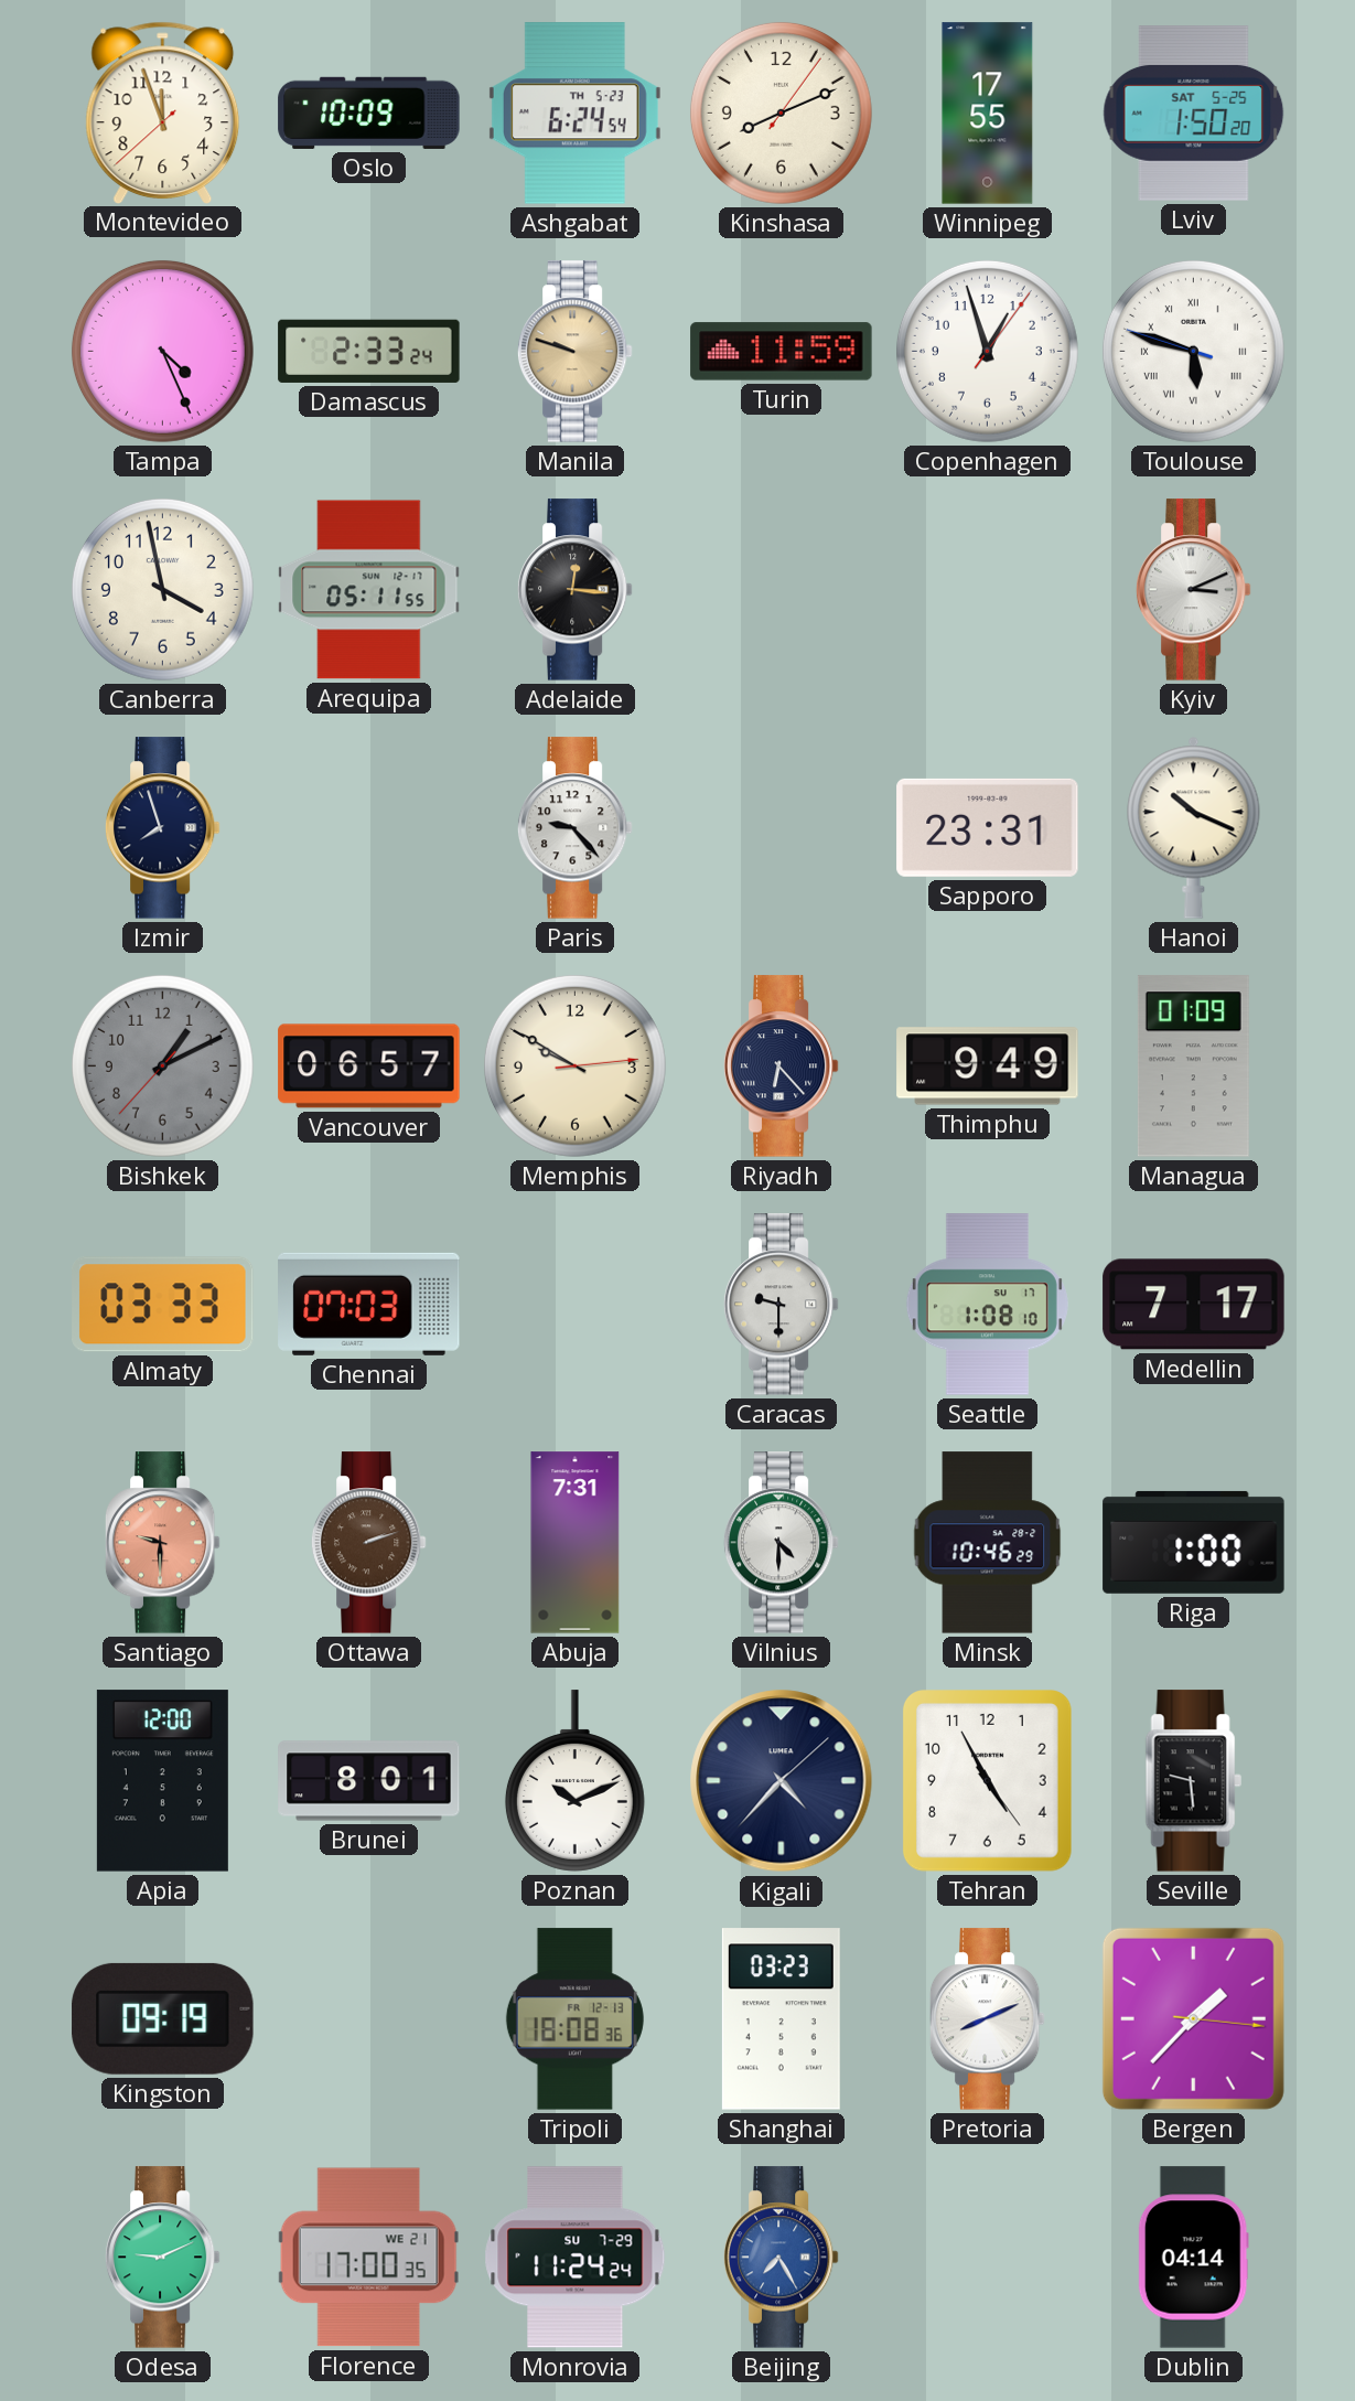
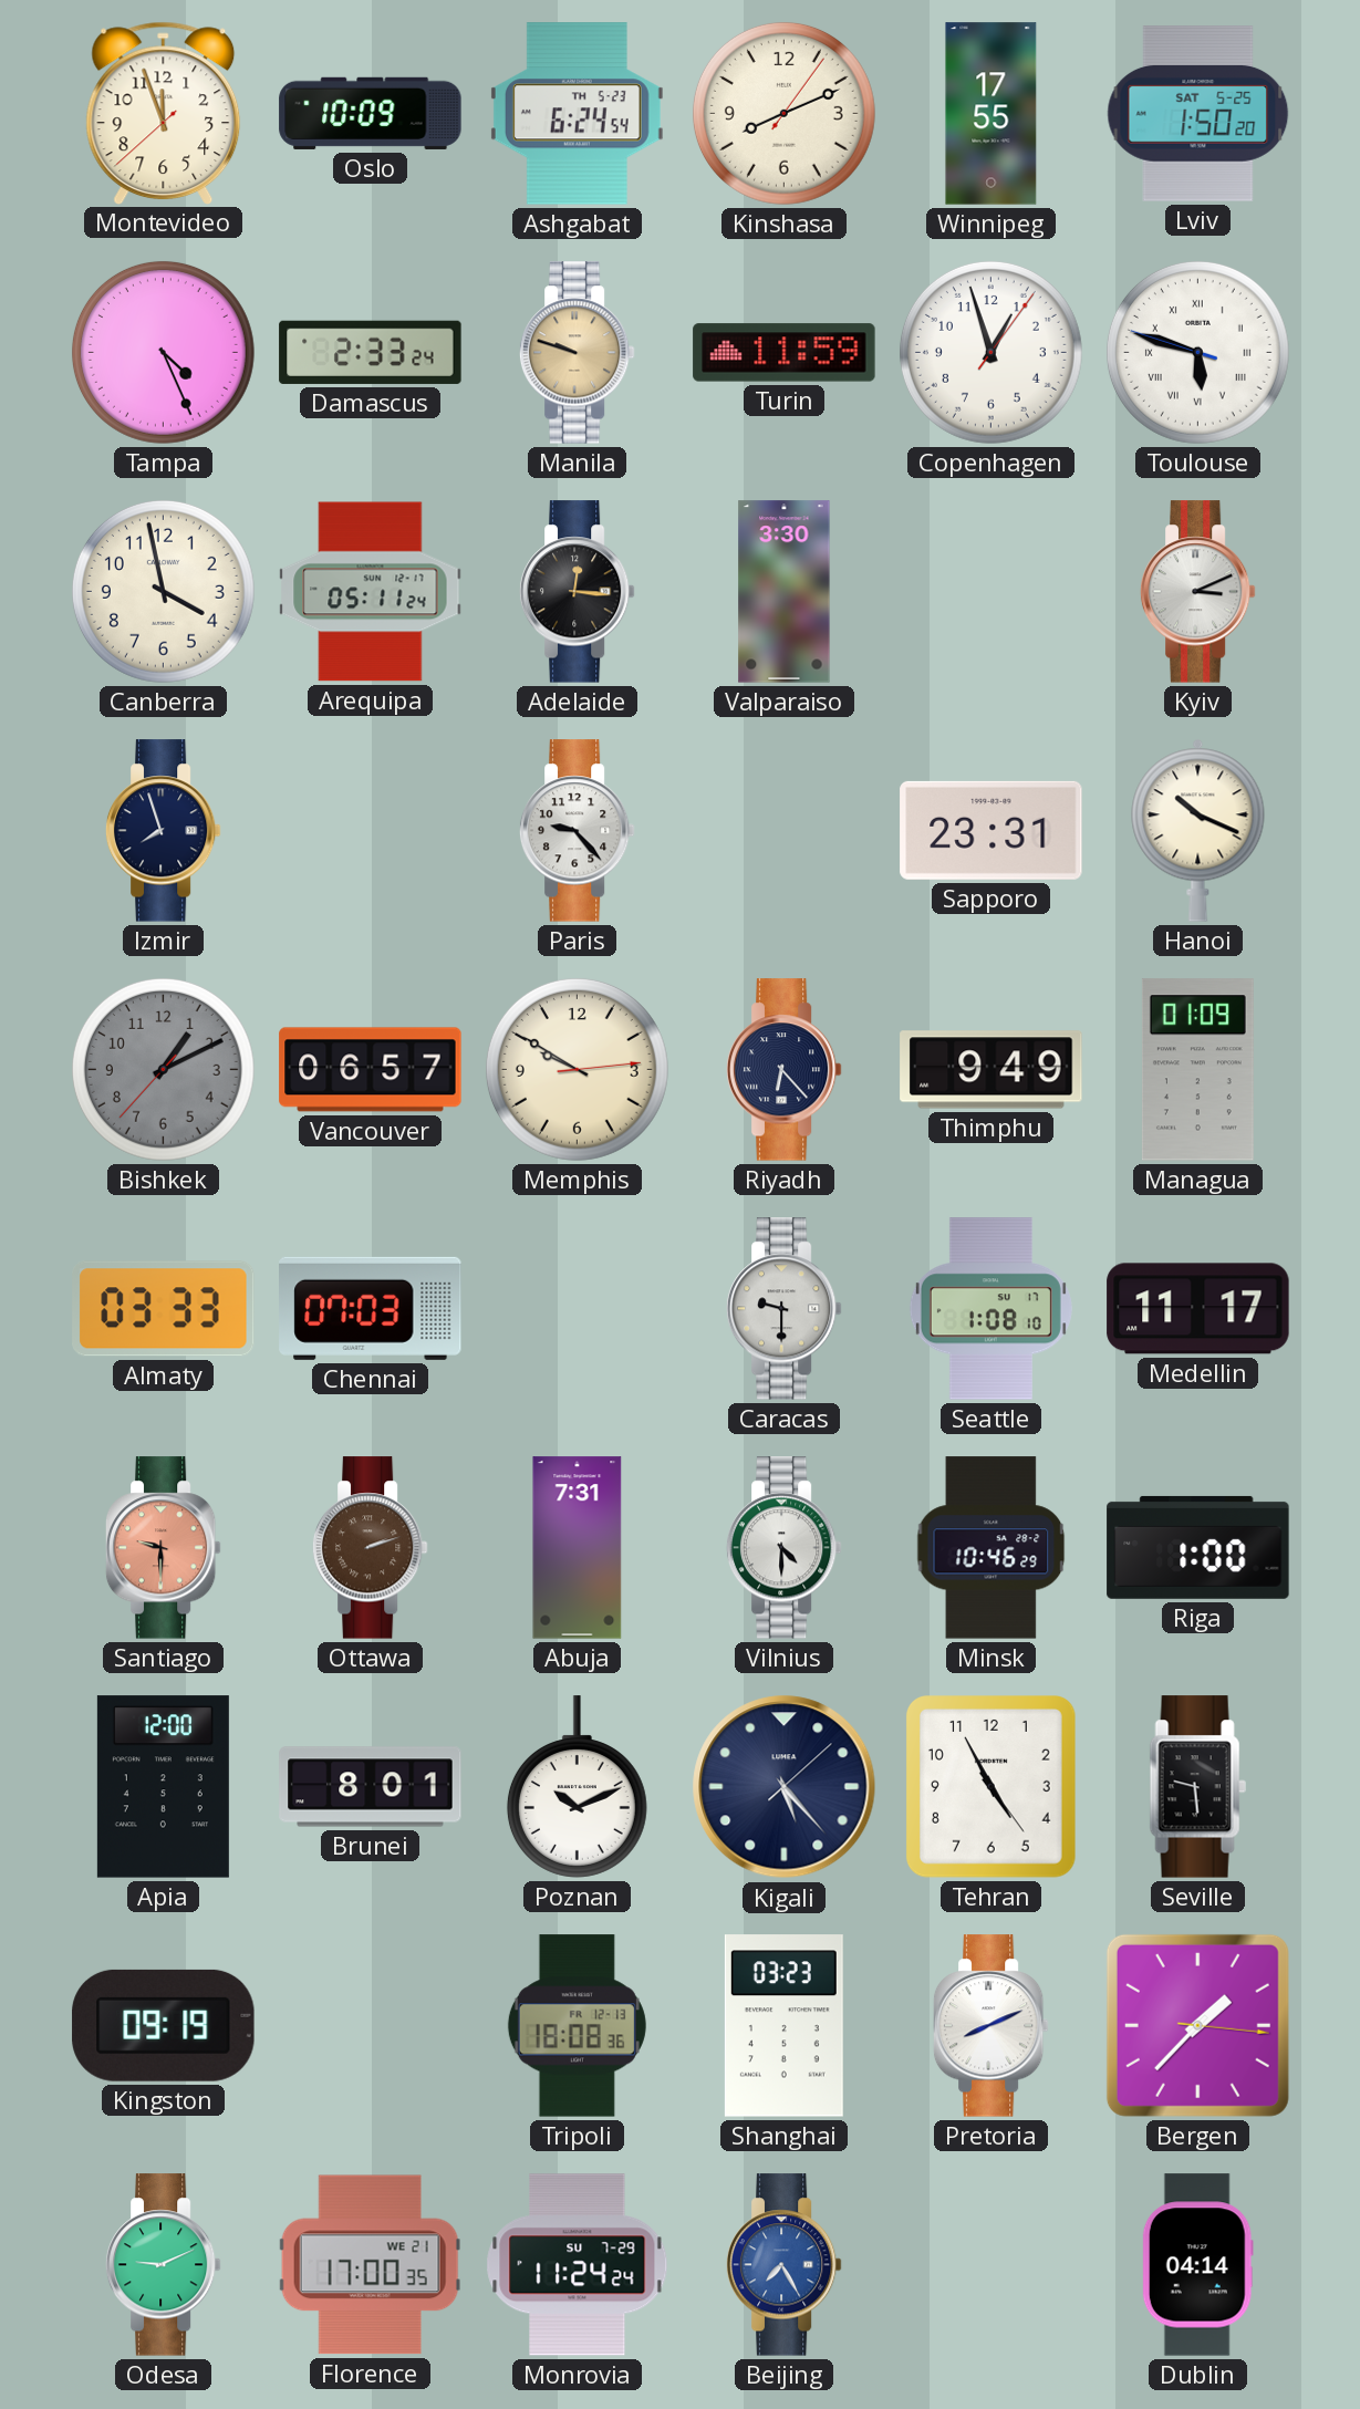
Arequipa: 05:11:55 -> 05:11:24
Valparaiso: none -> 3:30
Medellin: 7:17 -> 11:17
Kigali: 4:37 -> 5:23
